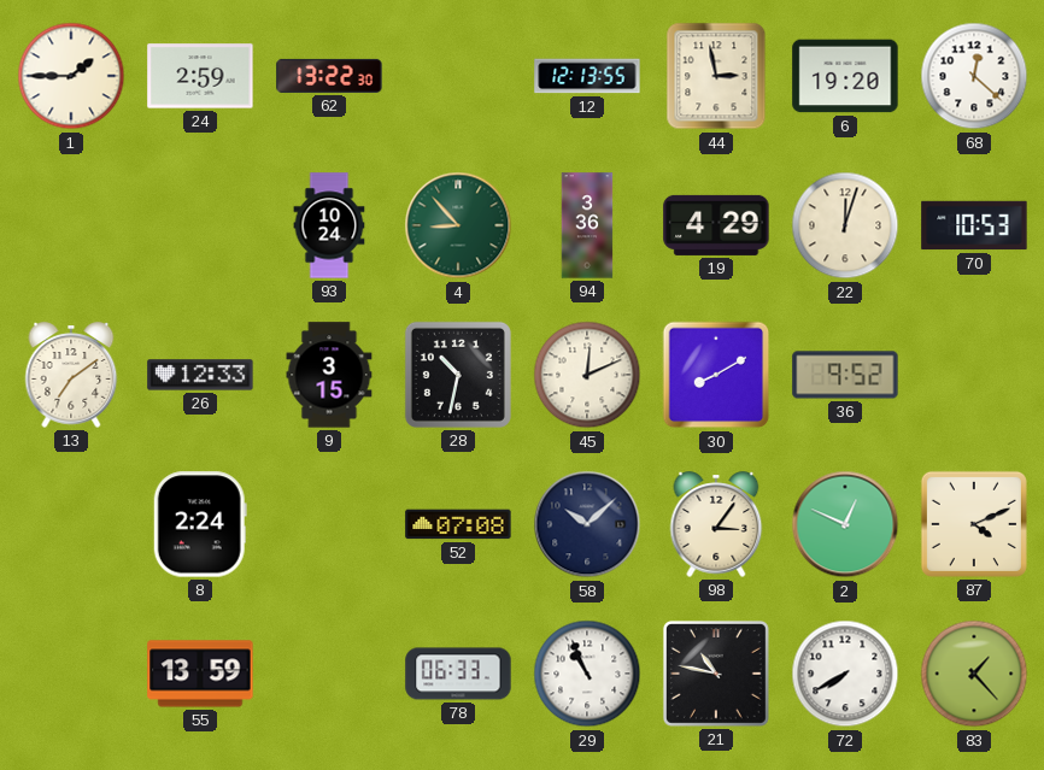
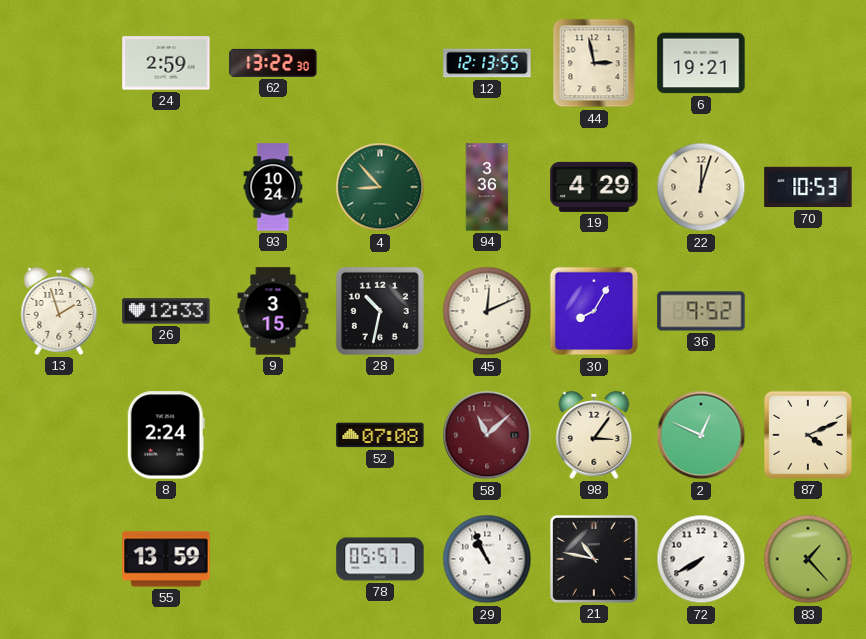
1: 1:45 -> none
6: 19:20 -> 19:21
68: 12:22 -> none
13: 7:09 -> 1:57
30: 8:10 -> 8:05
58: 10:08 -> 11:08
58 dial: navy -> burgundy
78: 06:33 -> 05:57
